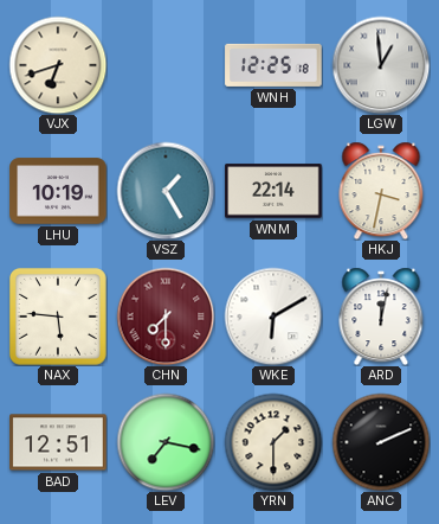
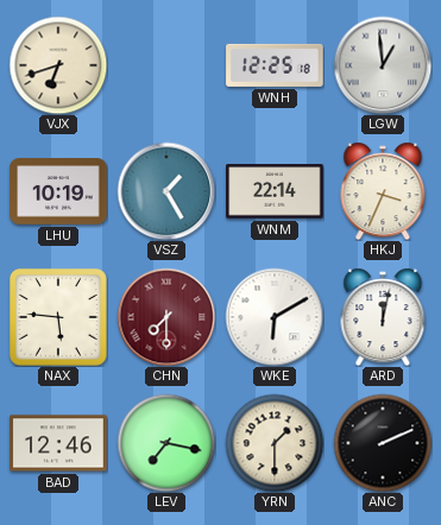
HKJ: 3:32 -> 3:34
BAD: 12:51 -> 12:46
